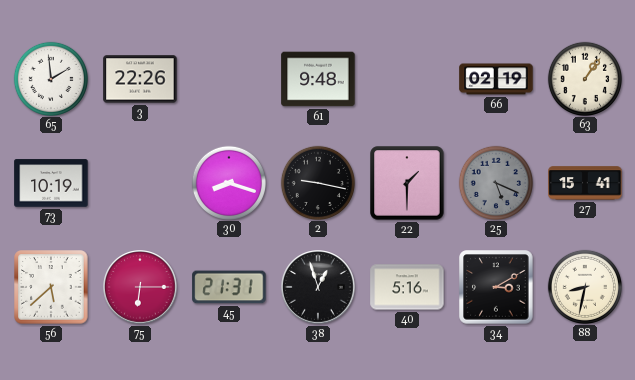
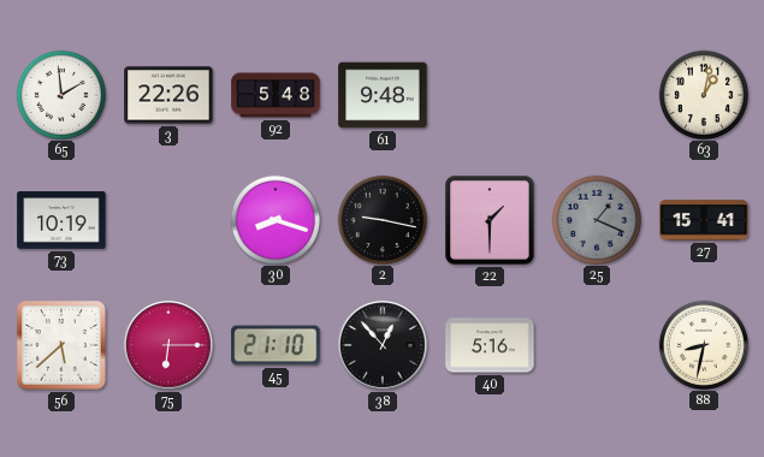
92: none -> 5:48
66: 02:19 -> none
63: 1:06 -> 1:02
25: 5:19 -> 1:19
45: 21:31 -> 21:10
38: 12:57 -> 12:53
34: 3:10 -> none
